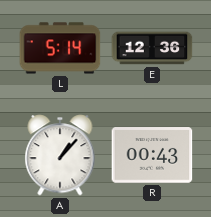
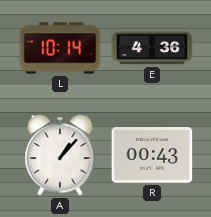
L: 5:14 -> 10:14
E: 12:36 -> 4:36
